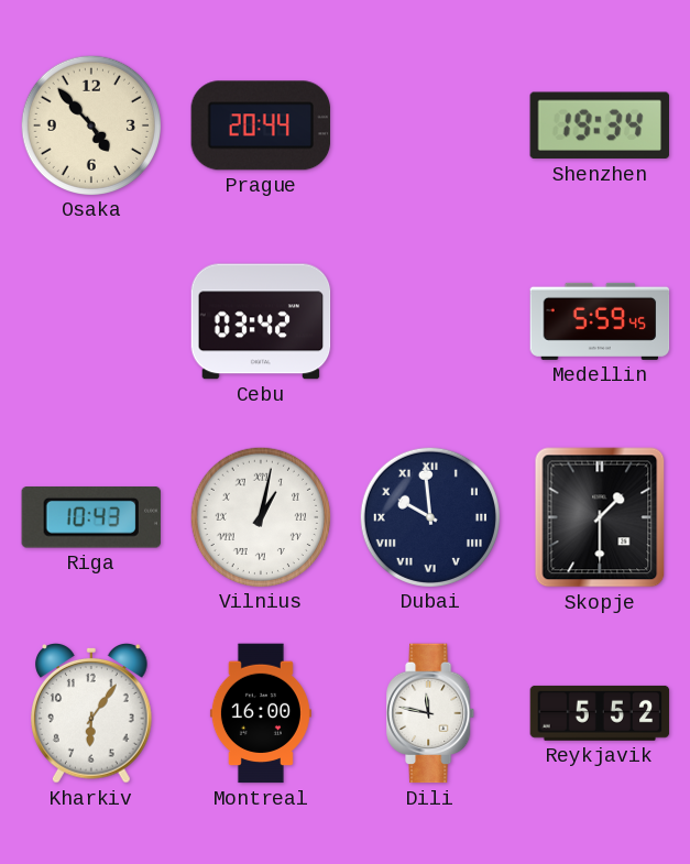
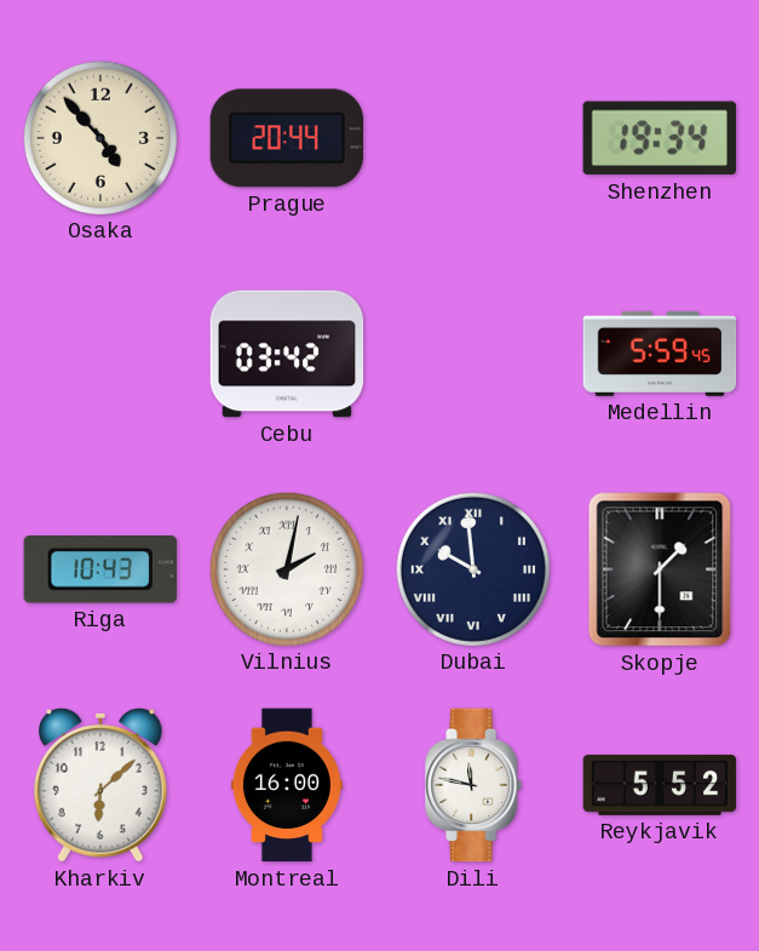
Vilnius: 1:02 -> 2:02
Kharkiv: 6:06 -> 6:08
